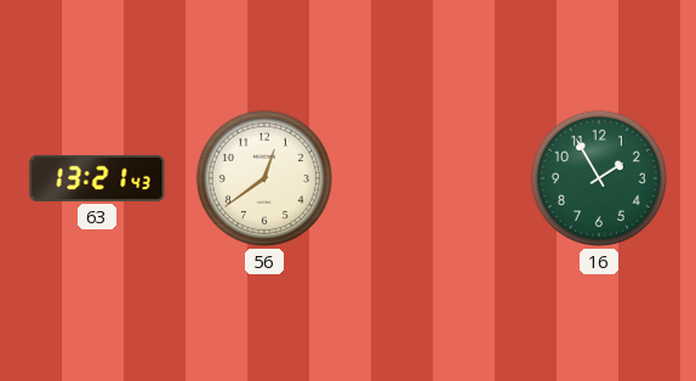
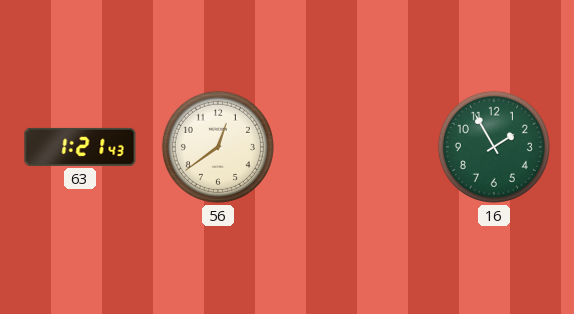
63: 13:21 -> 1:21
